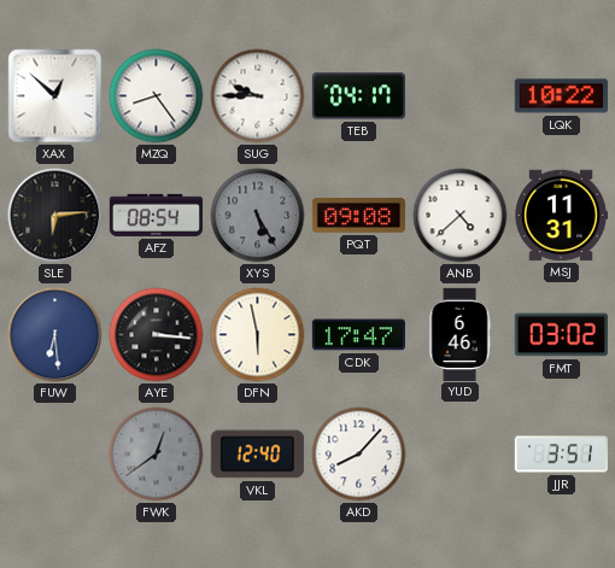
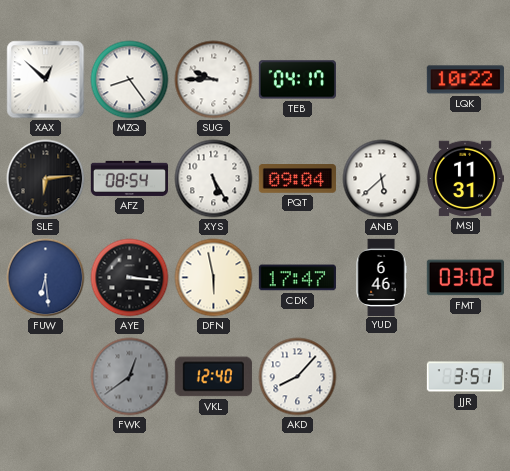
XYS dial: grey -> white
PQT: 09:08 -> 09:04
ANB: 4:38 -> 5:38
